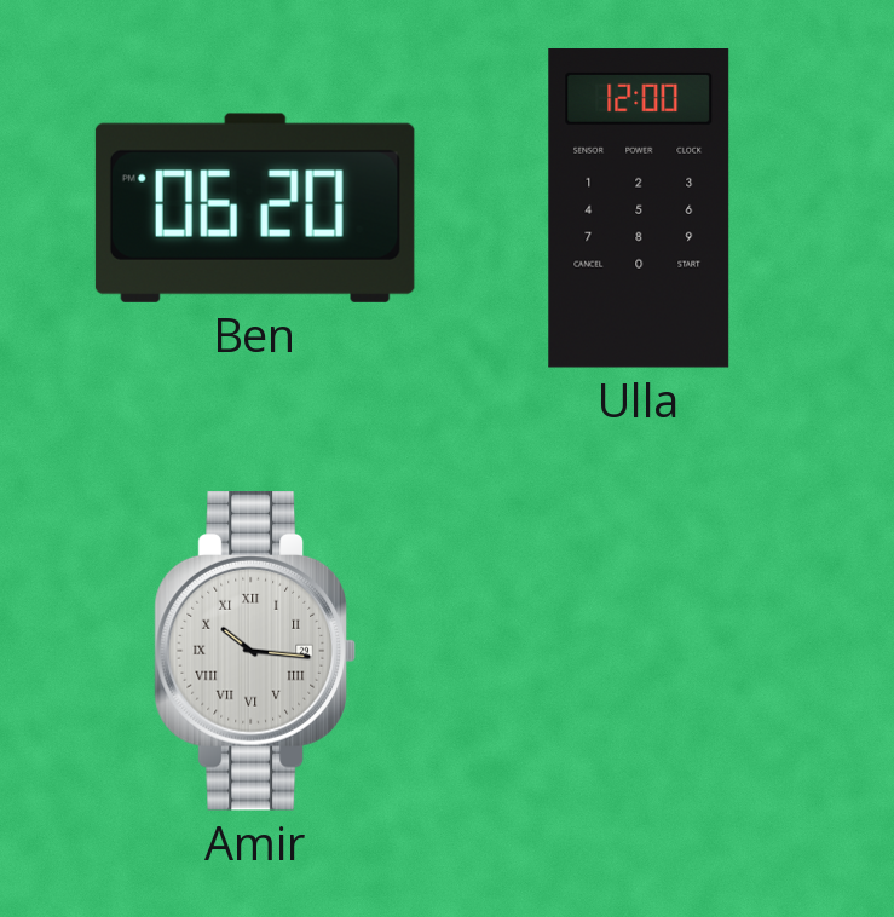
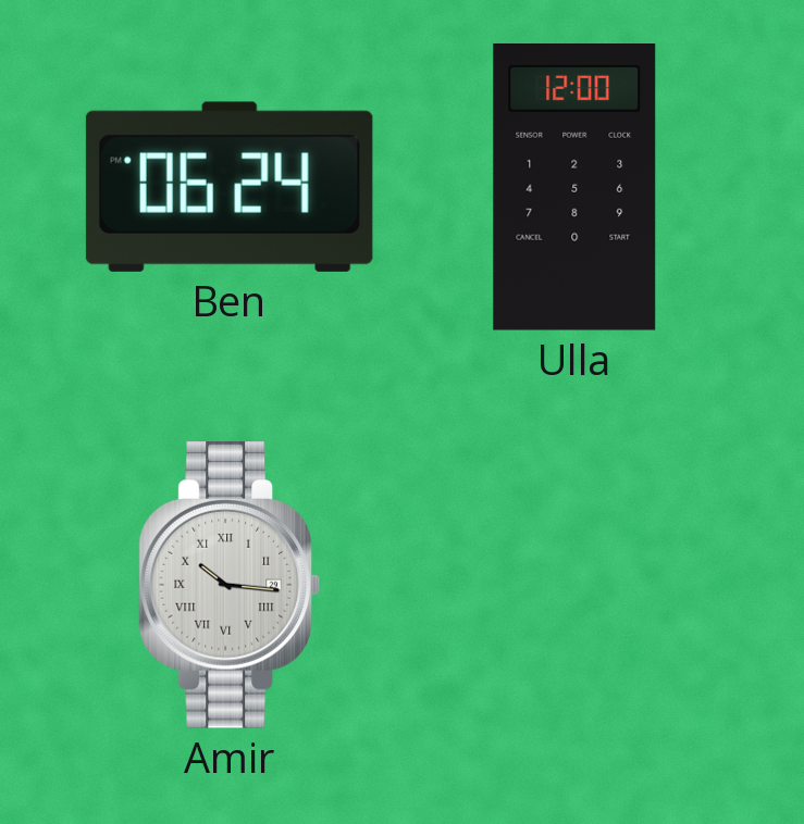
Ben: 06:20 -> 06:24
